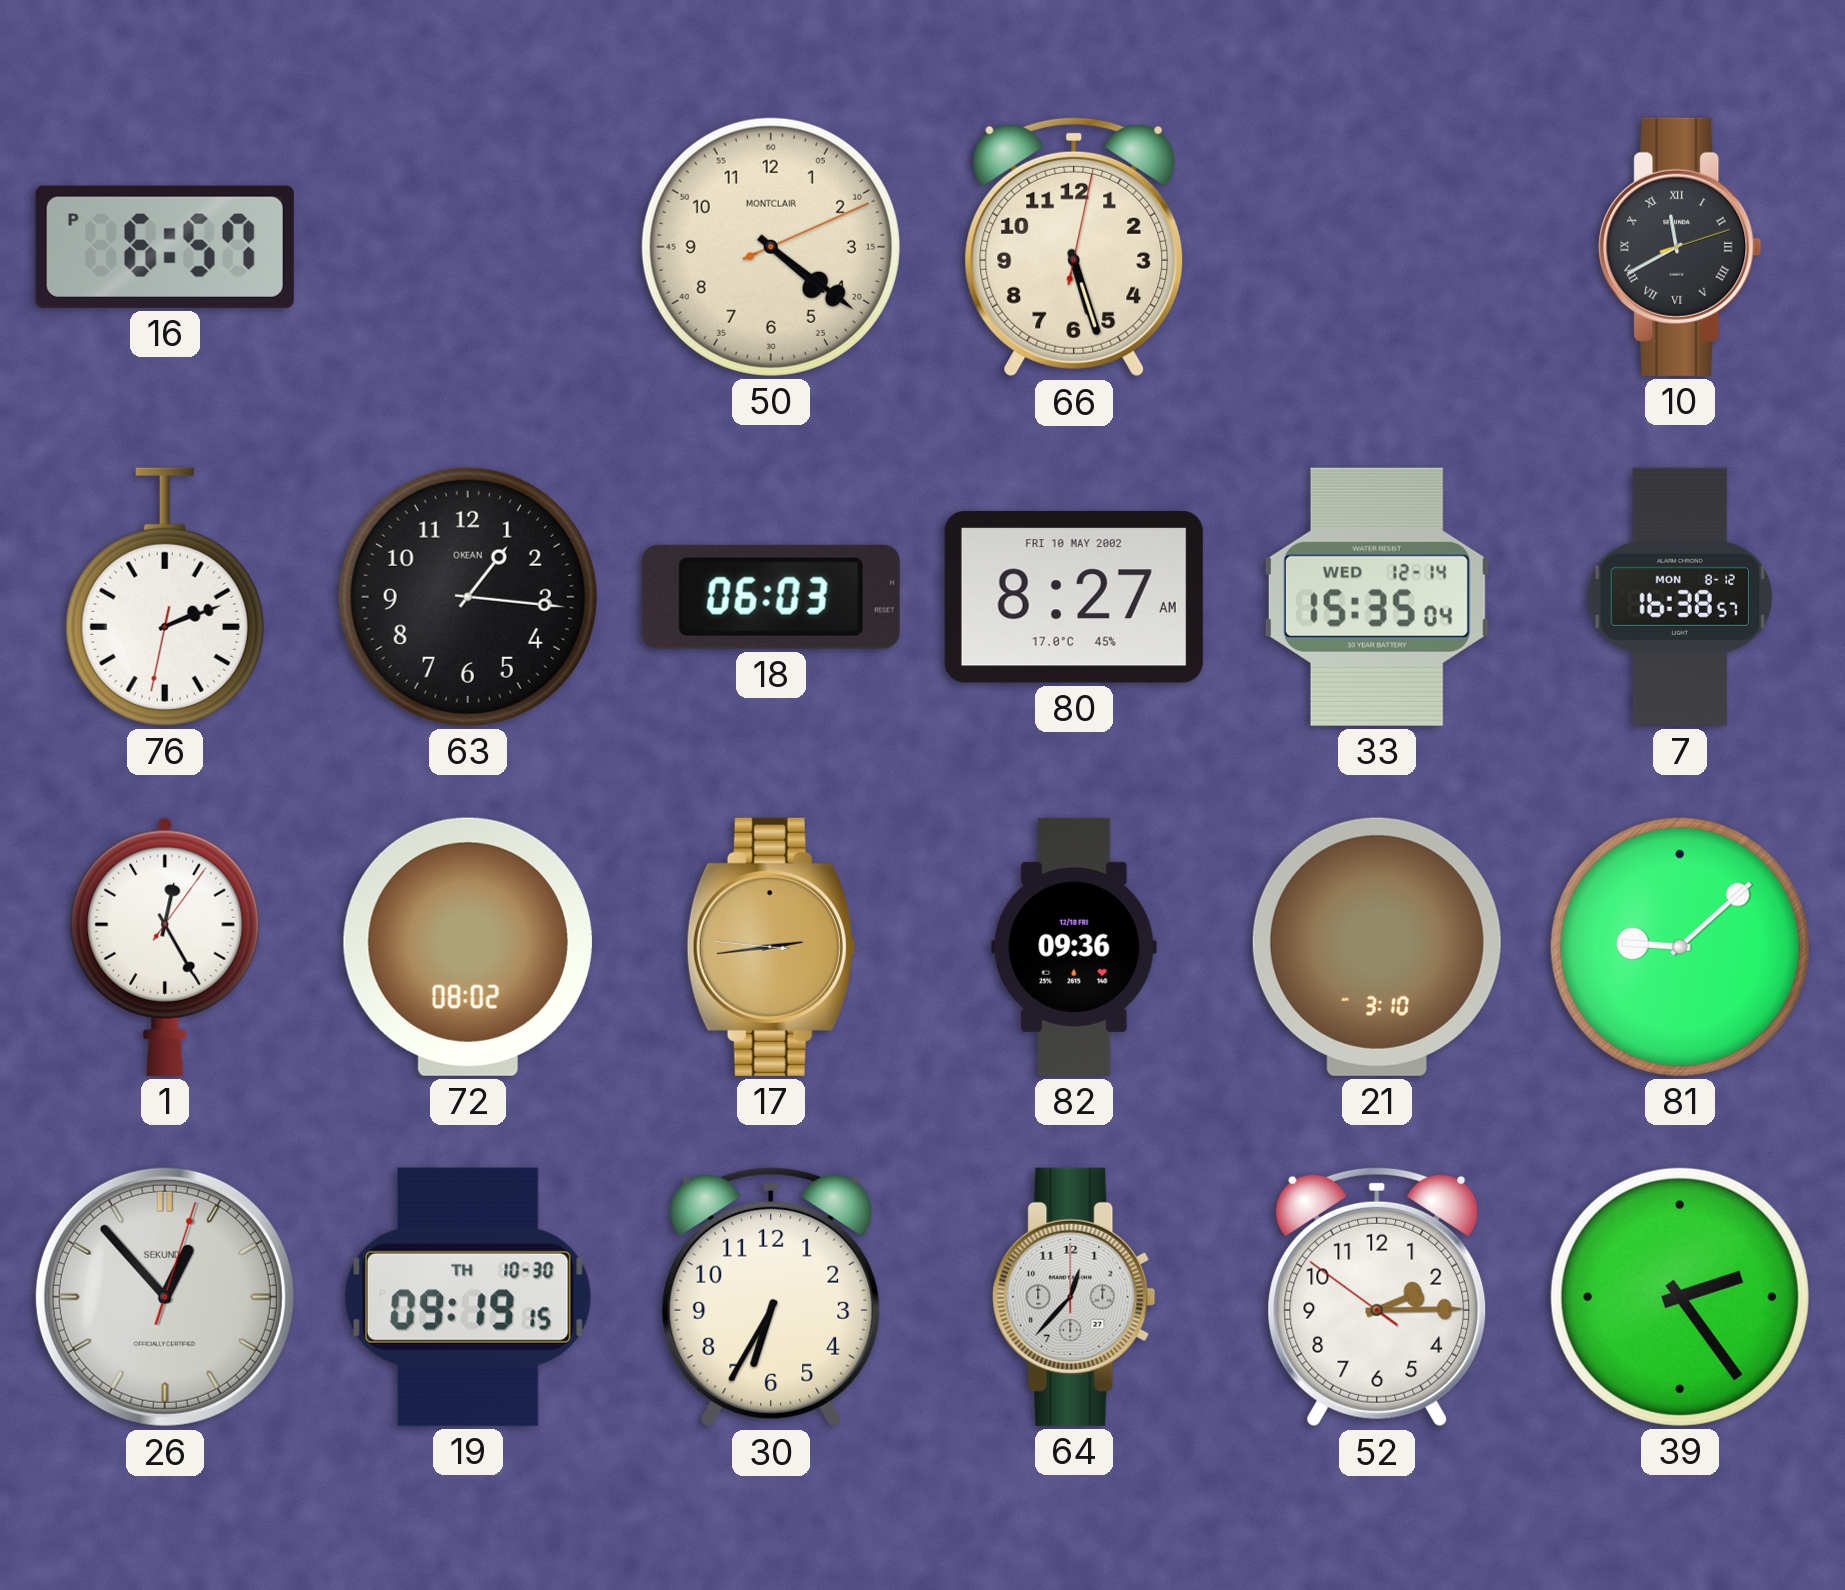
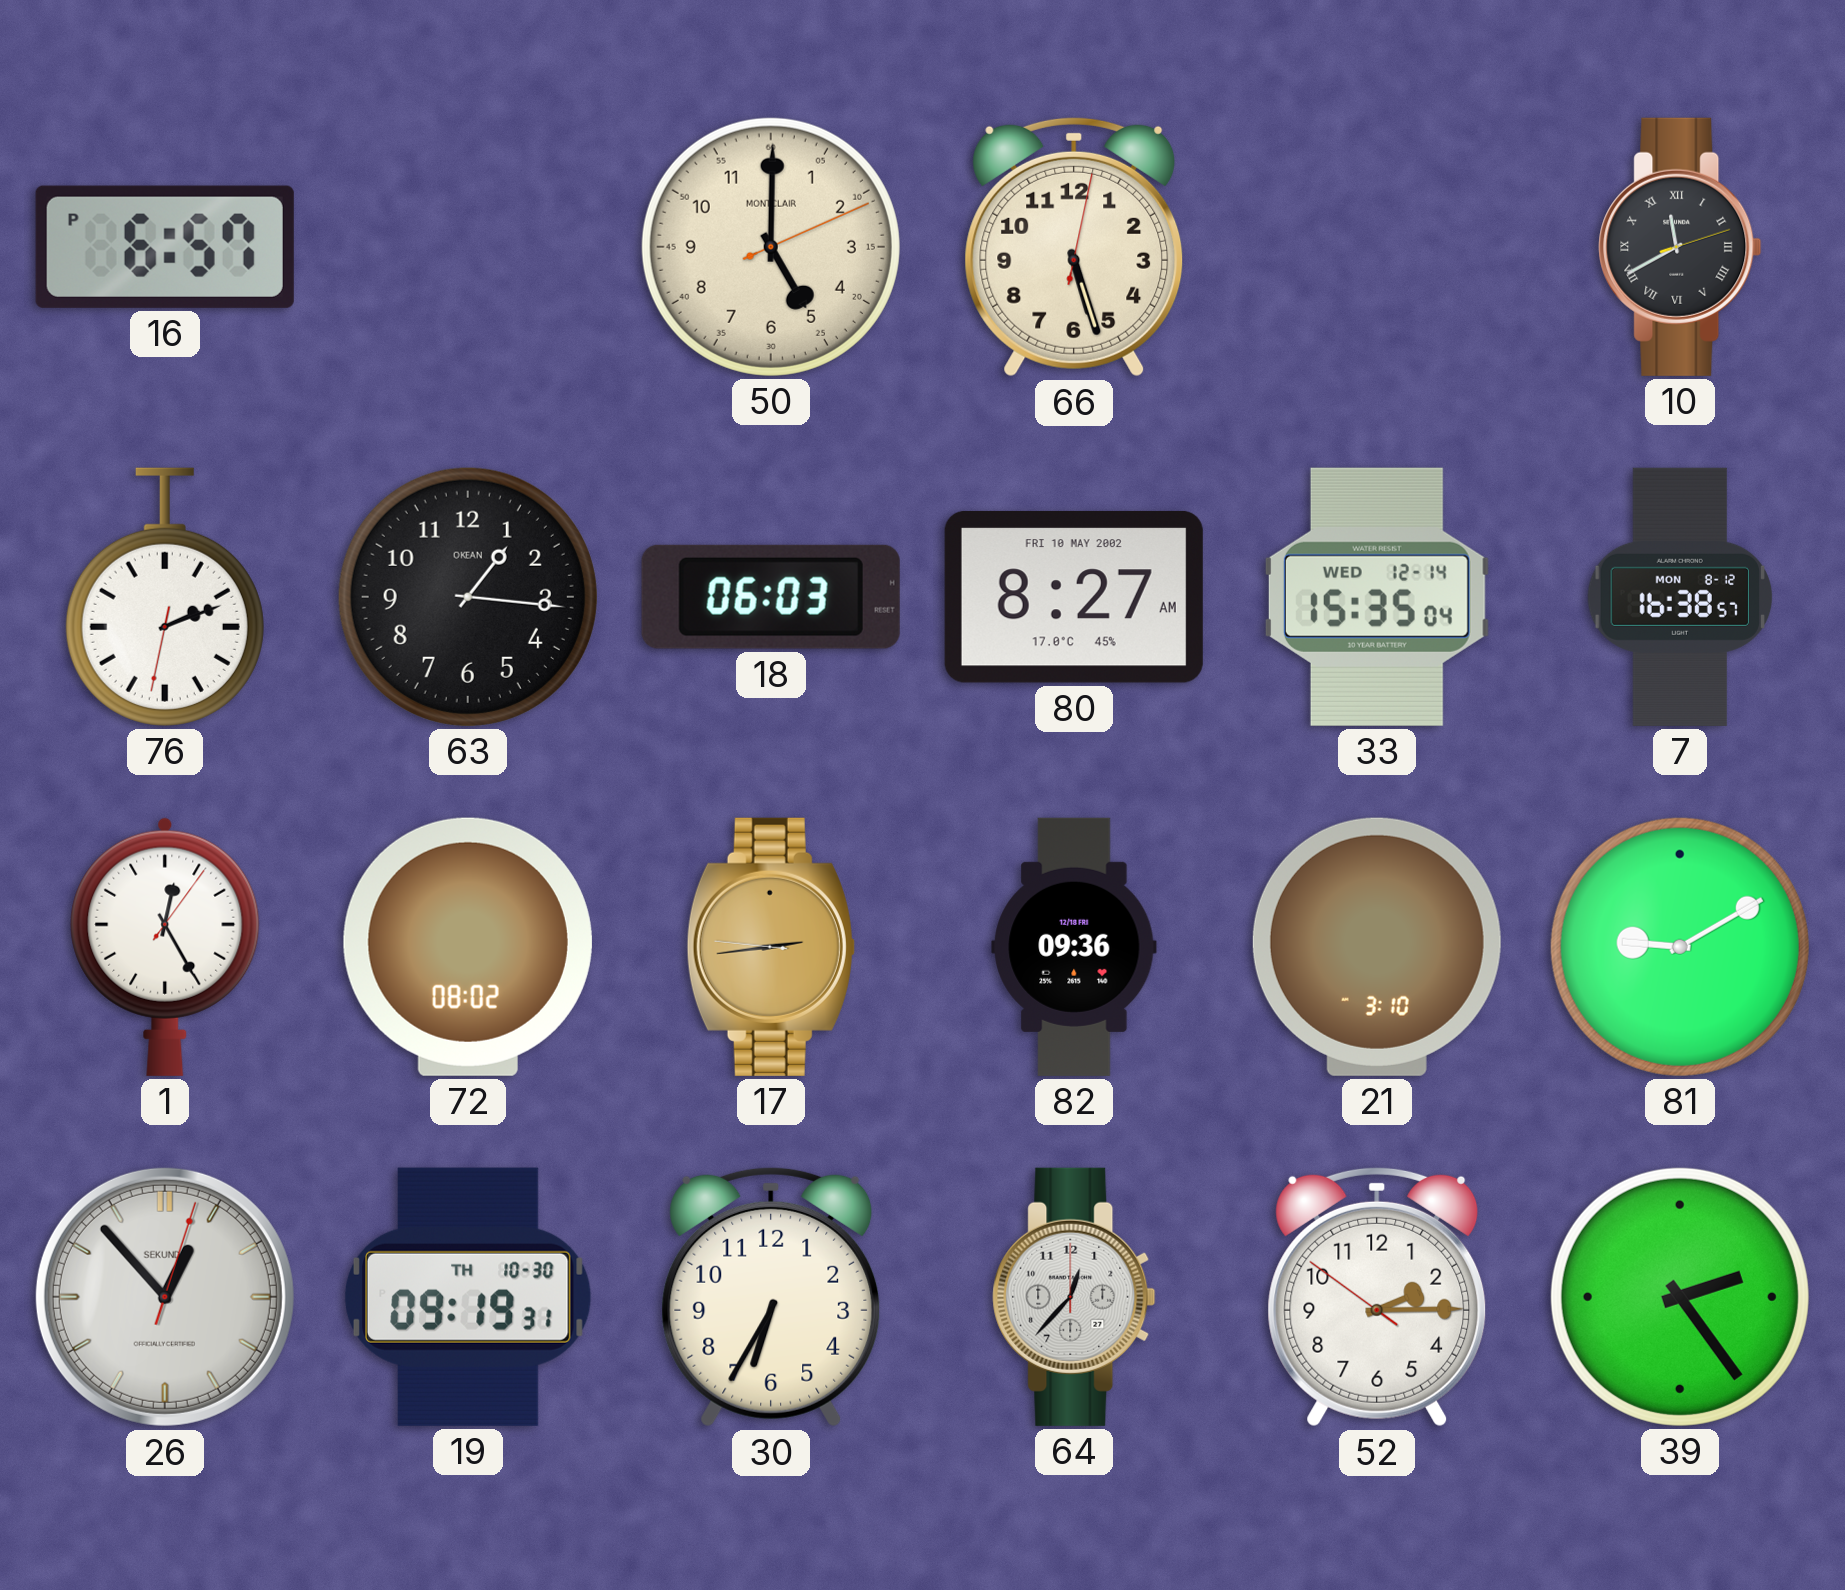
50: 4:21 -> 5:00
81: 9:08 -> 9:10
19: 09:19:15 -> 09:19:31
